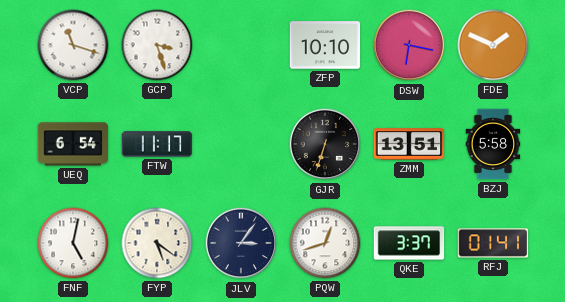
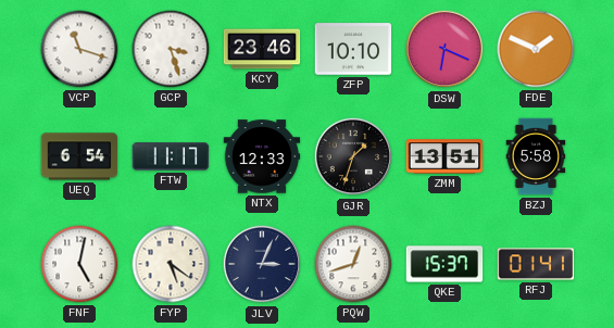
KCY: none -> 23:46
DSW: 6:17 -> 6:19
NTX: none -> 12:33
GJR: 6:33 -> 1:33
JLV: 3:06 -> 3:04
QKE: 3:37 -> 15:37
